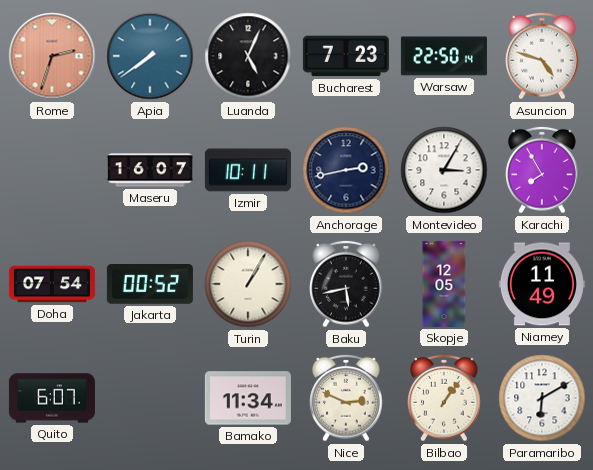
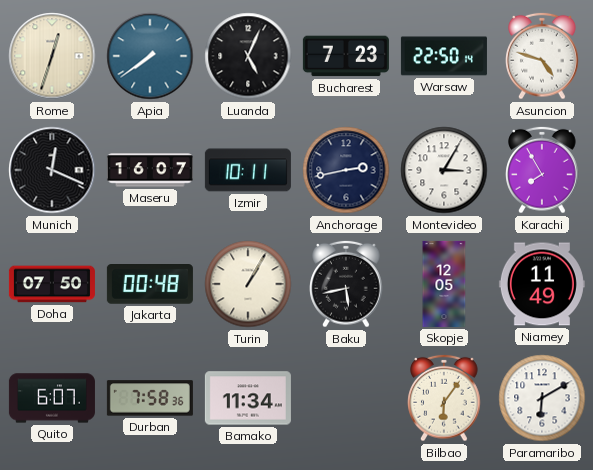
Rome: 2:33 -> 12:33
Rome dial: salmon -> cream
Munich: none -> 12:19
Doha: 07:54 -> 07:50
Jakarta: 00:52 -> 00:48
Durban: none -> 7:58
Nice: 2:49 -> none
Bilbao: 1:06 -> 6:06
